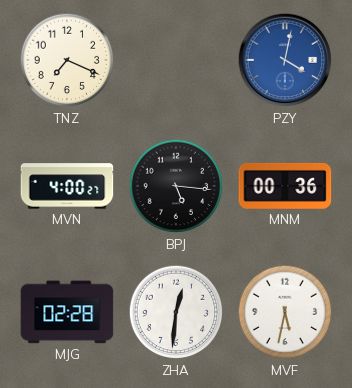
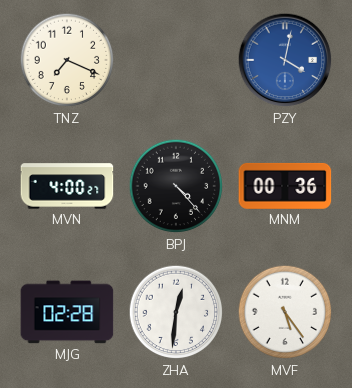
BPJ: 5:16 -> 4:23
MVF: 5:32 -> 5:24
